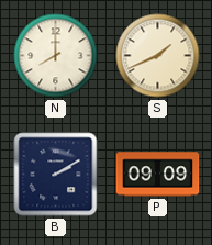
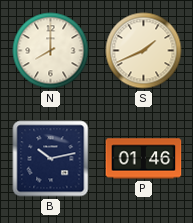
B: 2:10 -> 10:13
P: 09:09 -> 01:46
